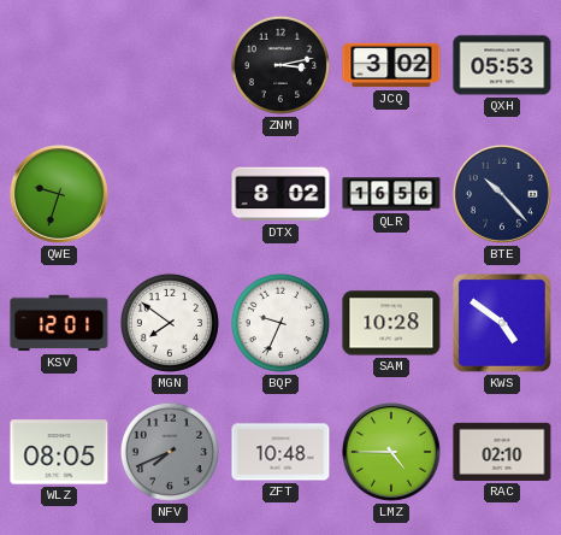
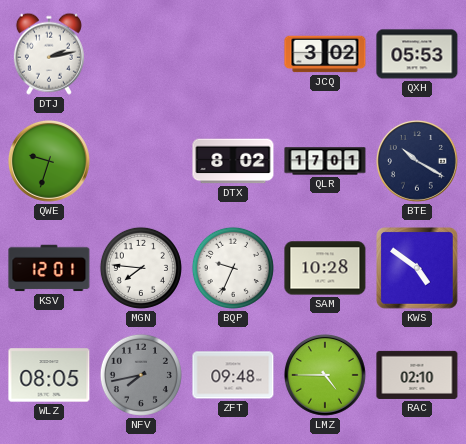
DTJ: none -> 2:13
ZNM: 3:13 -> none
QLR: 16:56 -> 17:01
BTE: 10:23 -> 10:20
MGN: 7:51 -> 7:46
NFV: 7:41 -> 7:43
ZFT: 10:48 -> 09:48
